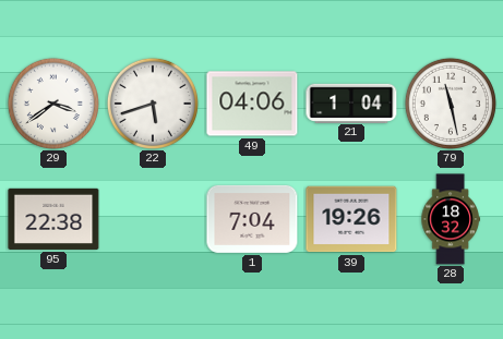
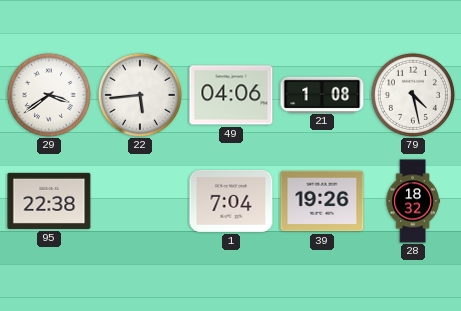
22: 5:42 -> 5:44
21: 1:04 -> 1:08
79: 11:28 -> 4:28
